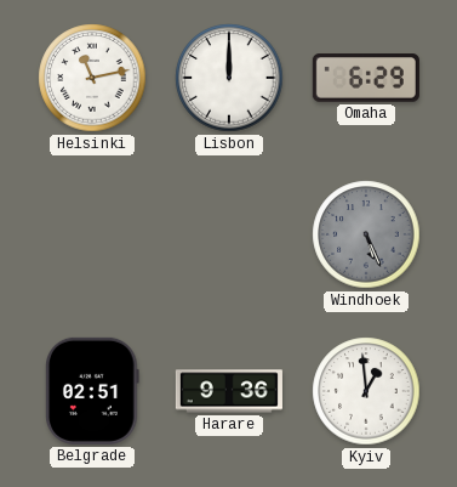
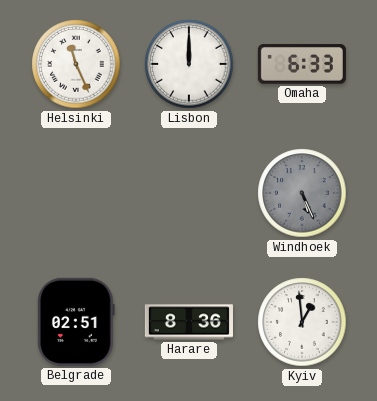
Helsinki: 11:13 -> 11:26
Omaha: 6:29 -> 6:33
Harare: 9:36 -> 8:36
